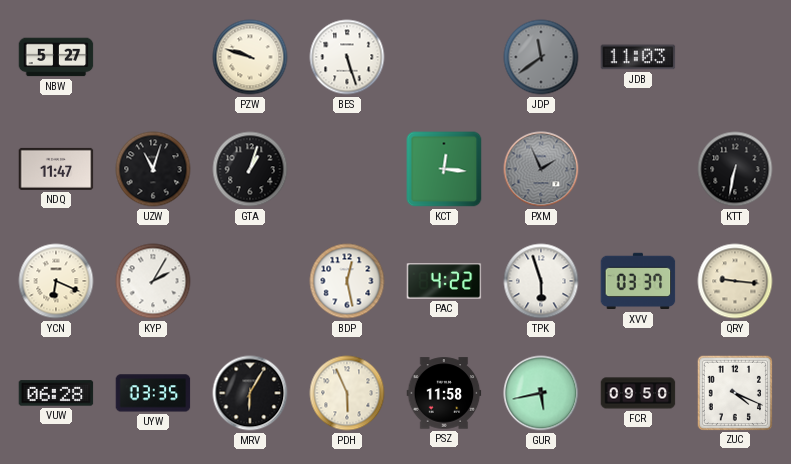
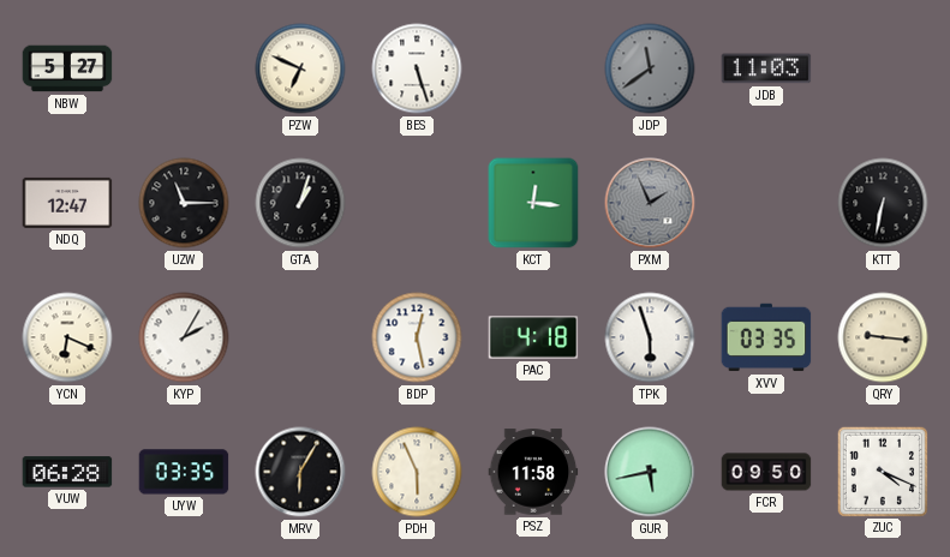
PZW: 9:48 -> 6:49
NDQ: 11:47 -> 12:47
UZW: 11:03 -> 11:15
PAC: 4:22 -> 4:18
XVV: 03:37 -> 03:35
